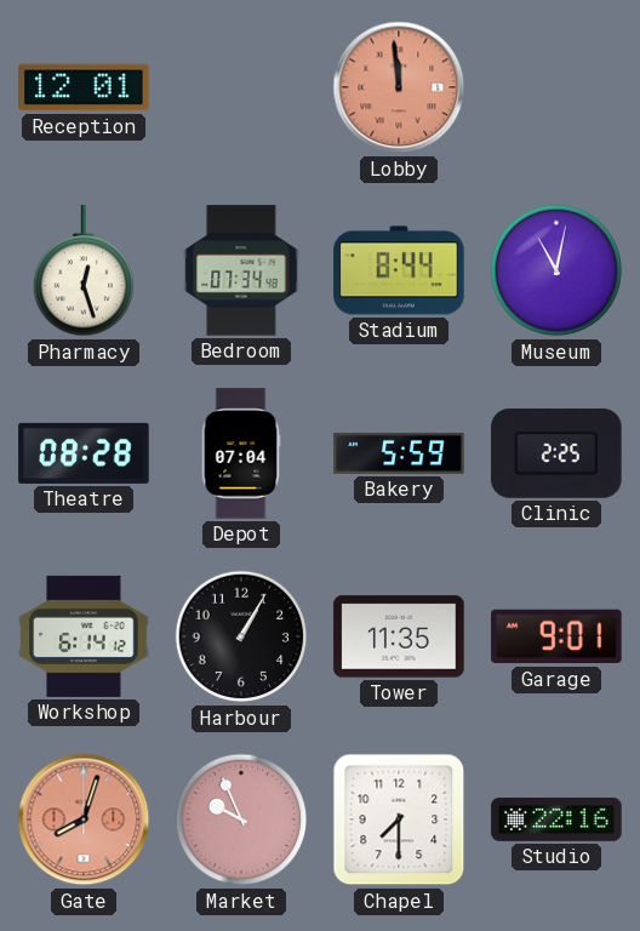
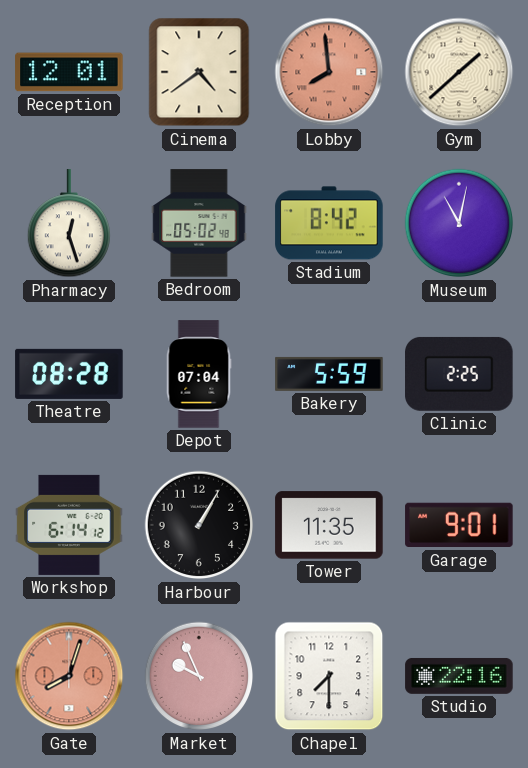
Cinema: none -> 4:39
Lobby: 11:59 -> 7:59
Gym: none -> 1:38
Bedroom: 07:34 -> 05:02
Stadium: 8:44 -> 8:42
